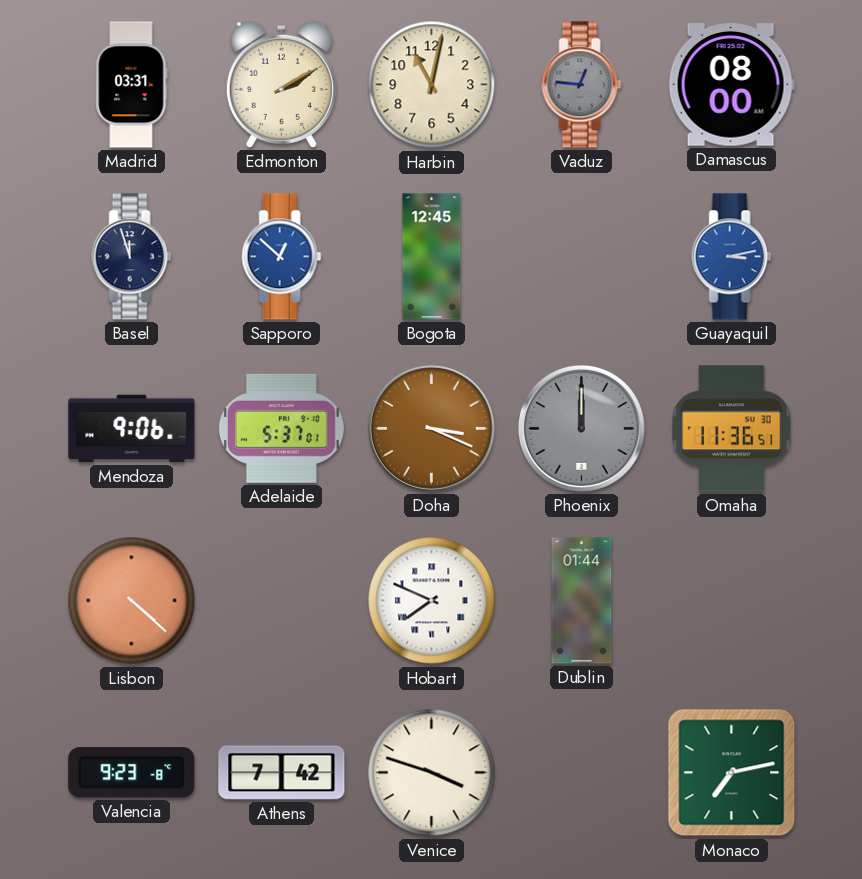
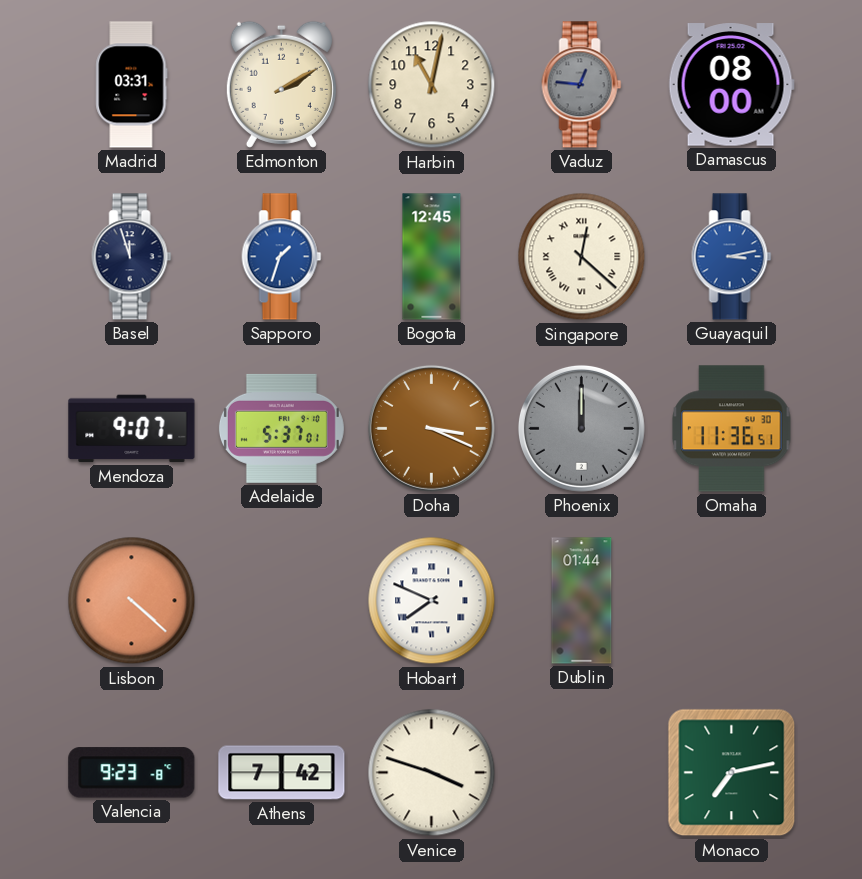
Sapporo: 12:52 -> 1:33
Singapore: none -> 12:22
Mendoza: 9:06 -> 9:07
